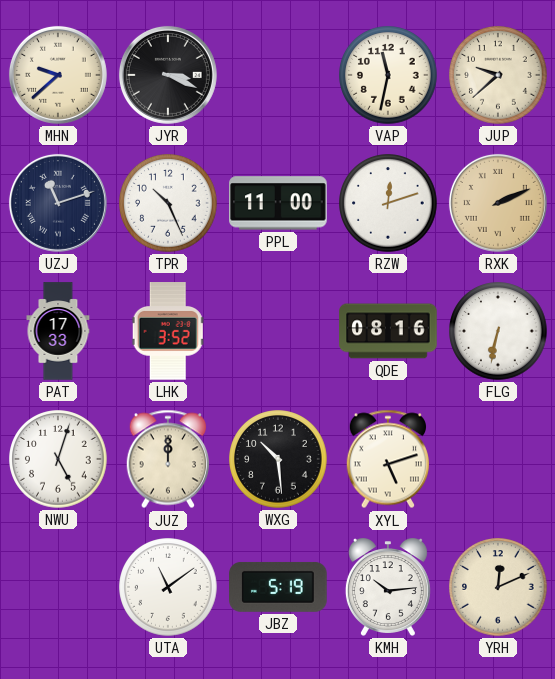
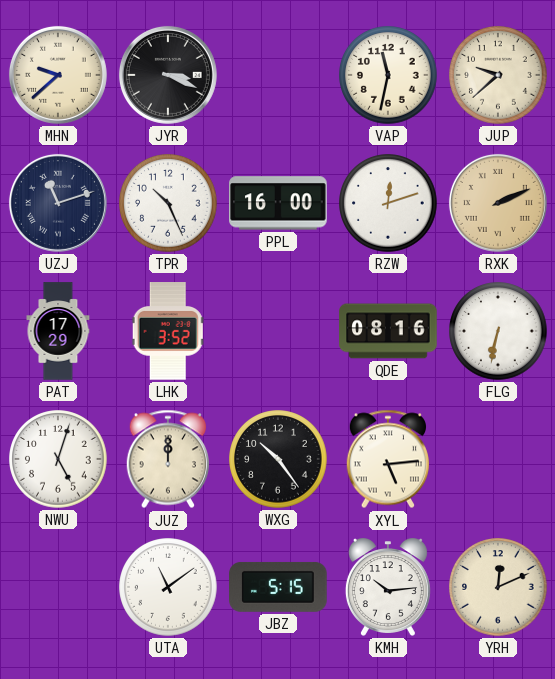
PPL: 11:00 -> 16:00
PAT: 17:33 -> 17:29
WXG: 10:29 -> 10:24
XYL: 5:12 -> 5:14
JBZ: 5:19 -> 5:15
